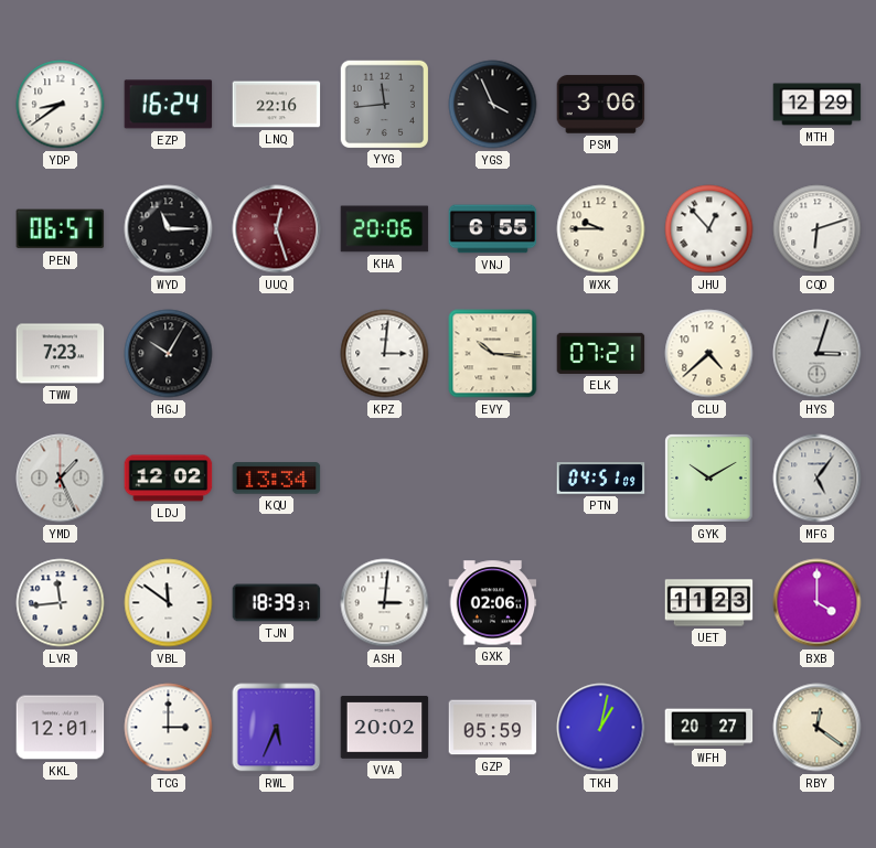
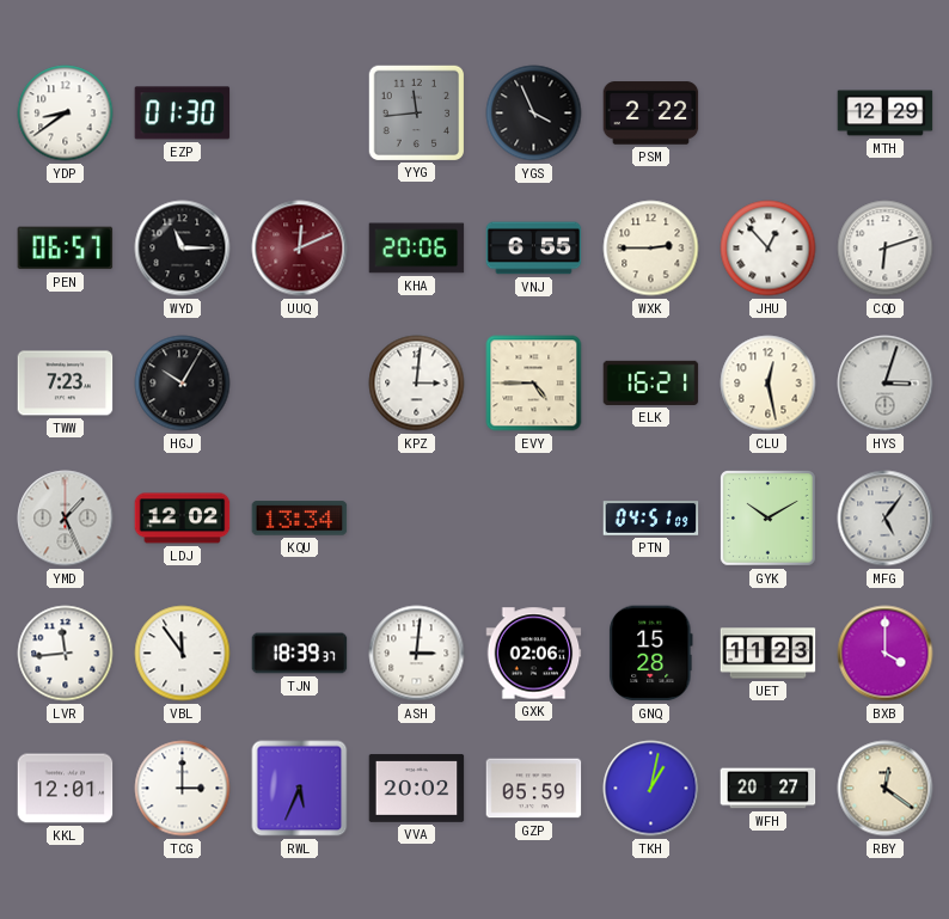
EZP: 16:24 -> 01:30
LNQ: 22:16 -> none
PSM: 3:06 -> 2:22
UUQ: 12:27 -> 12:11
WXK: 9:45 -> 2:45
EVY: 10:16 -> 4:45
ELK: 07:21 -> 16:21
CLU: 4:38 -> 12:28
VBL: 11:51 -> 11:54
GNQ: none -> 15:28
